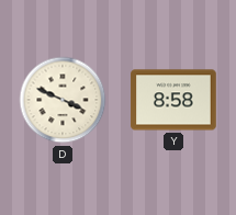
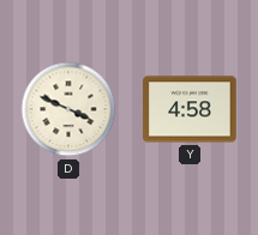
Y: 8:58 -> 4:58
